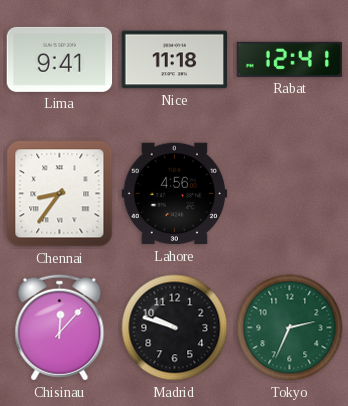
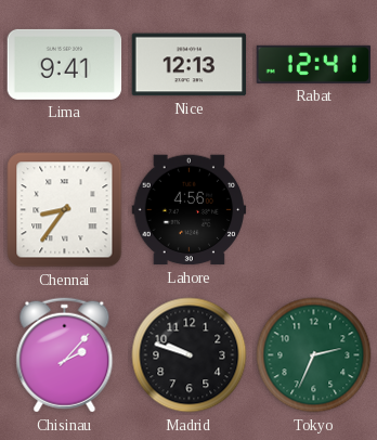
Nice: 11:18 -> 12:13
Chisinau: 12:07 -> 2:07
